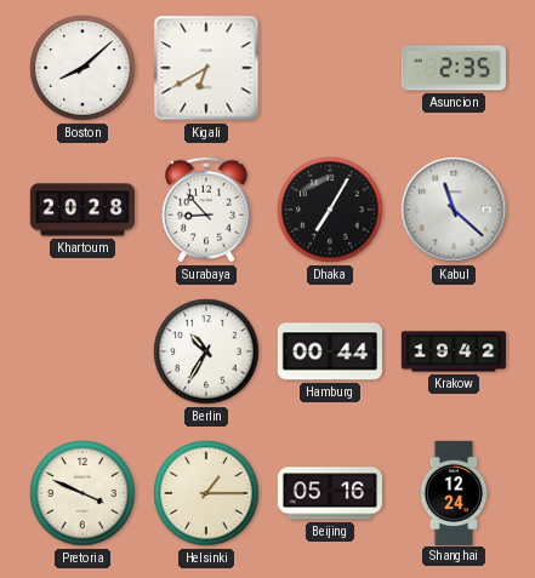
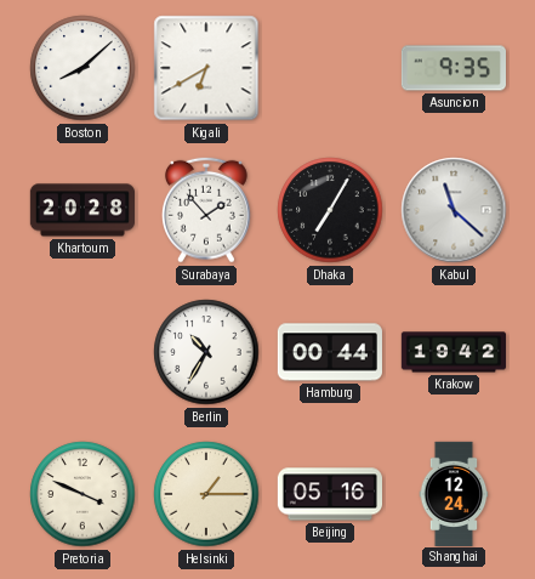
Asuncion: 2:35 -> 9:35
Surabaya: 8:53 -> 1:53
